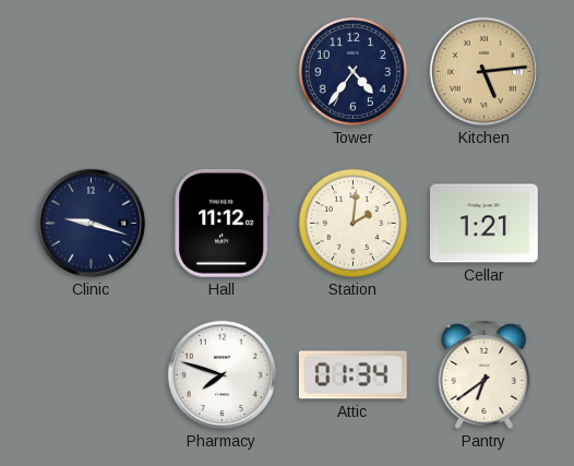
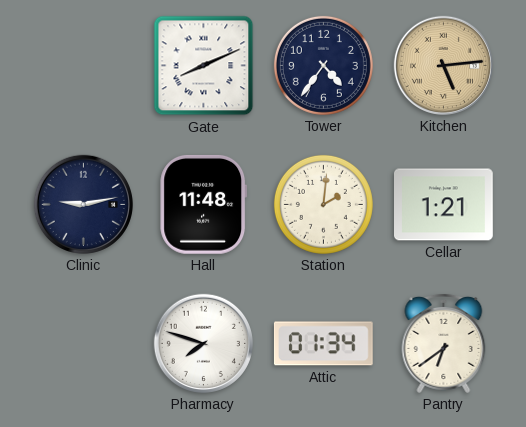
Gate: none -> 8:11
Clinic: 9:18 -> 9:13
Hall: 11:12 -> 11:48
